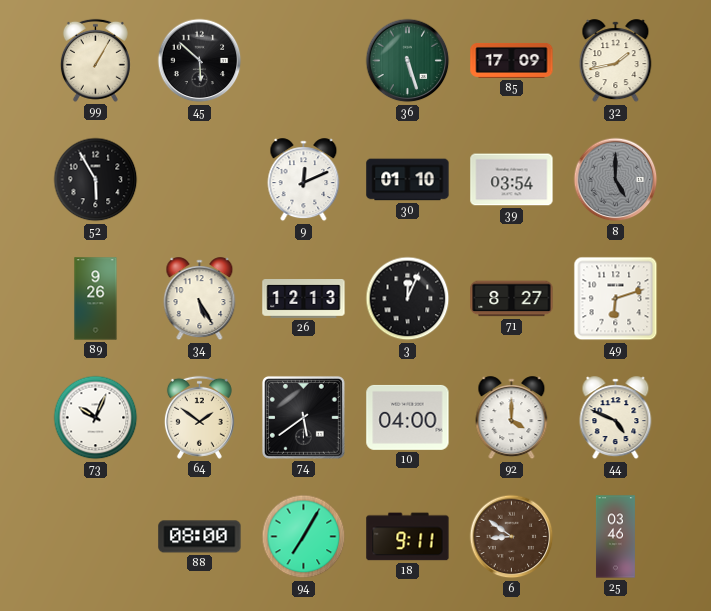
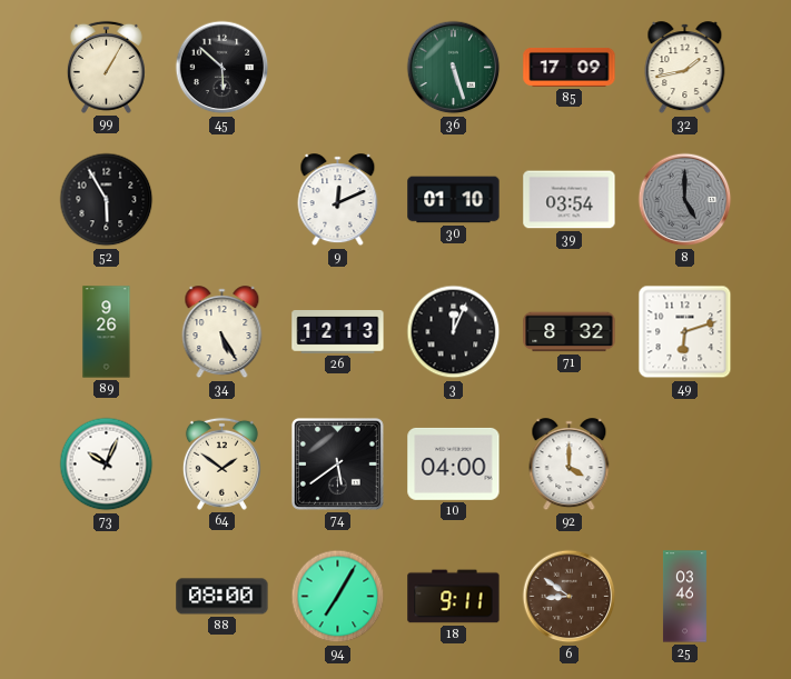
71: 8:27 -> 8:32
44: 4:49 -> none
